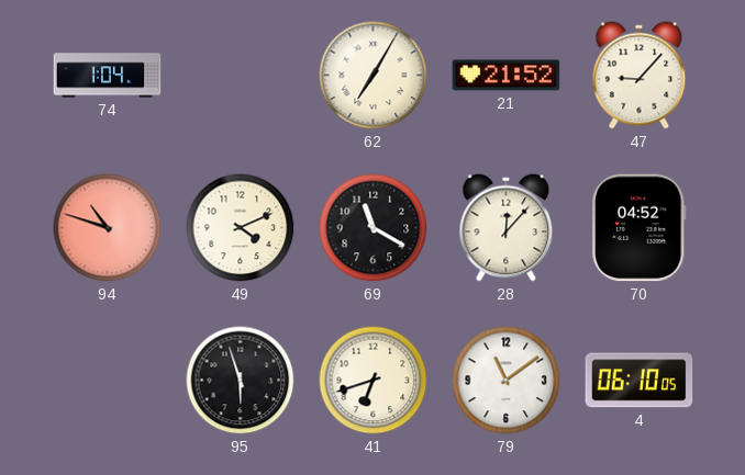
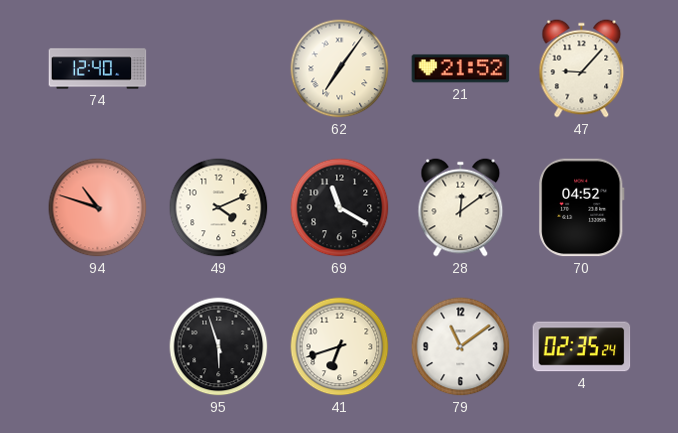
74: 1:04 -> 12:40
62: 7:05 -> 7:06
28: 12:07 -> 12:09
4: 06:10 -> 02:35
